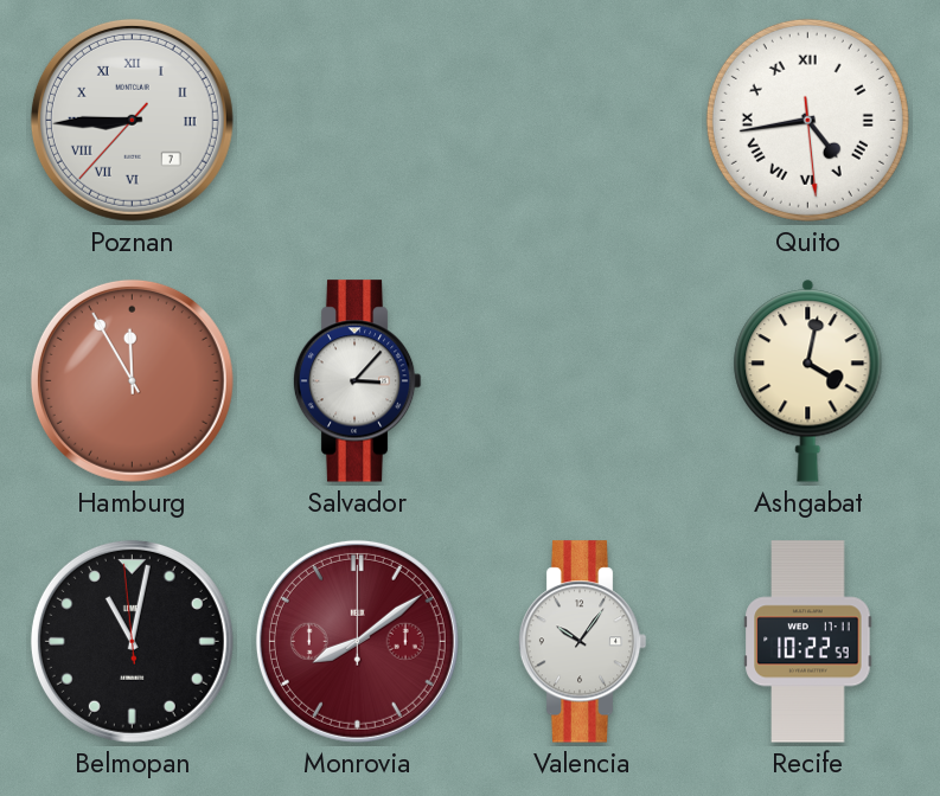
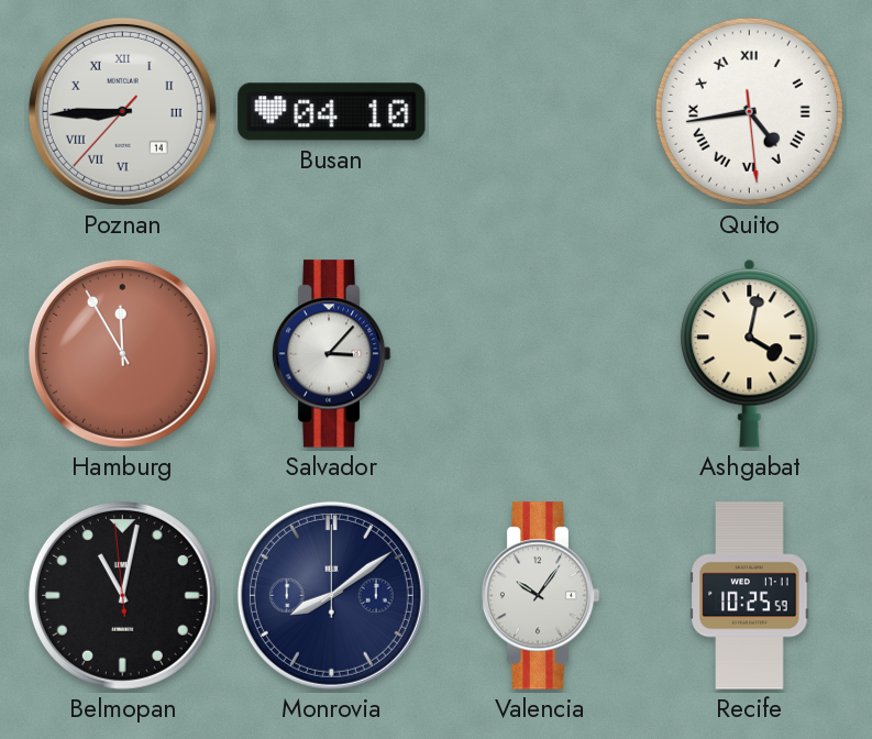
Poznan date: 7 -> 14
Busan: none -> 04:10
Monrovia dial: burgundy -> navy
Recife: 10:22 -> 10:25
